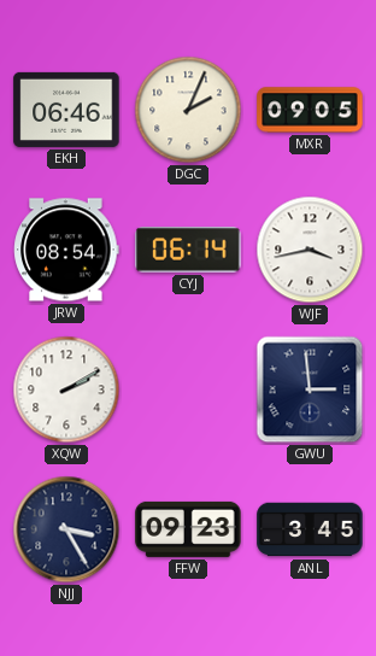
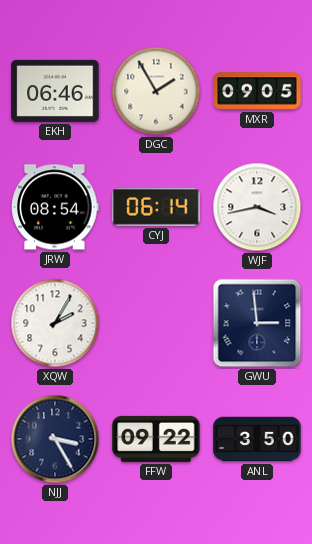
DGC: 2:04 -> 1:55
XQW: 2:10 -> 2:05
FFW: 09:23 -> 09:22
ANL: 3:45 -> 3:50
